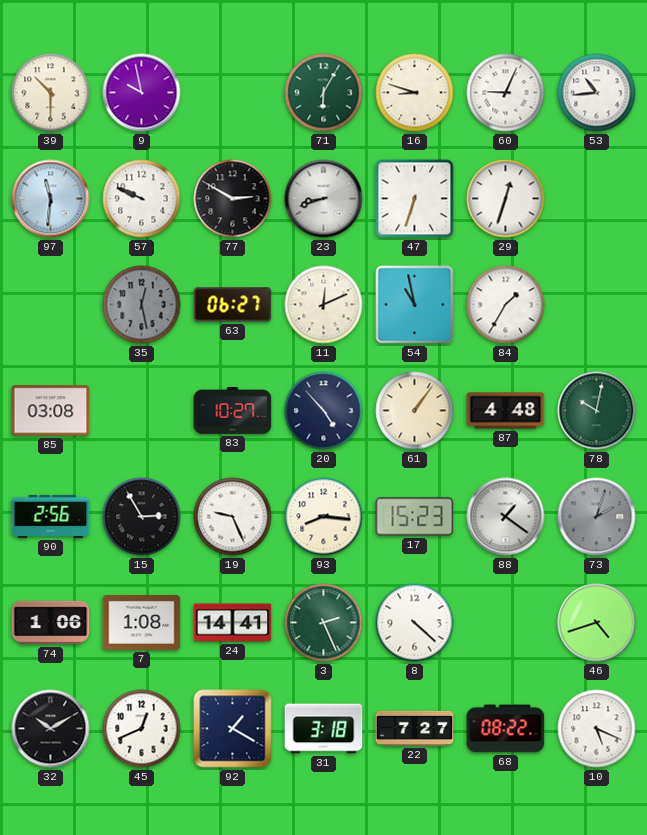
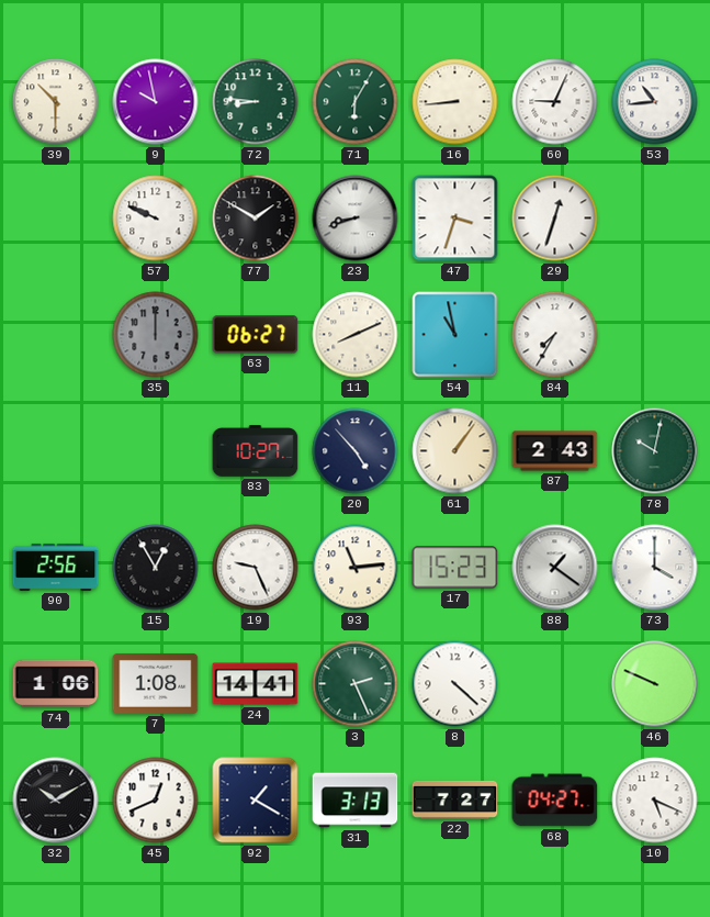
72: none -> 8:46
16: 8:48 -> 8:44
97: 11:31 -> none
77: 2:50 -> 1:50
47: 6:33 -> 3:33
35: 12:28 -> 12:00
11: 12:11 -> 8:11
84: 1:35 -> 7:35
85: 03:08 -> none
87: 4:48 -> 2:43
15: 2:55 -> 12:55
93: 8:16 -> 11:14
73: 2:03 -> 4:00
73 dial: grey -> white
46: 4:42 -> 9:49
31: 3:18 -> 3:13
68: 08:22 -> 04:27
